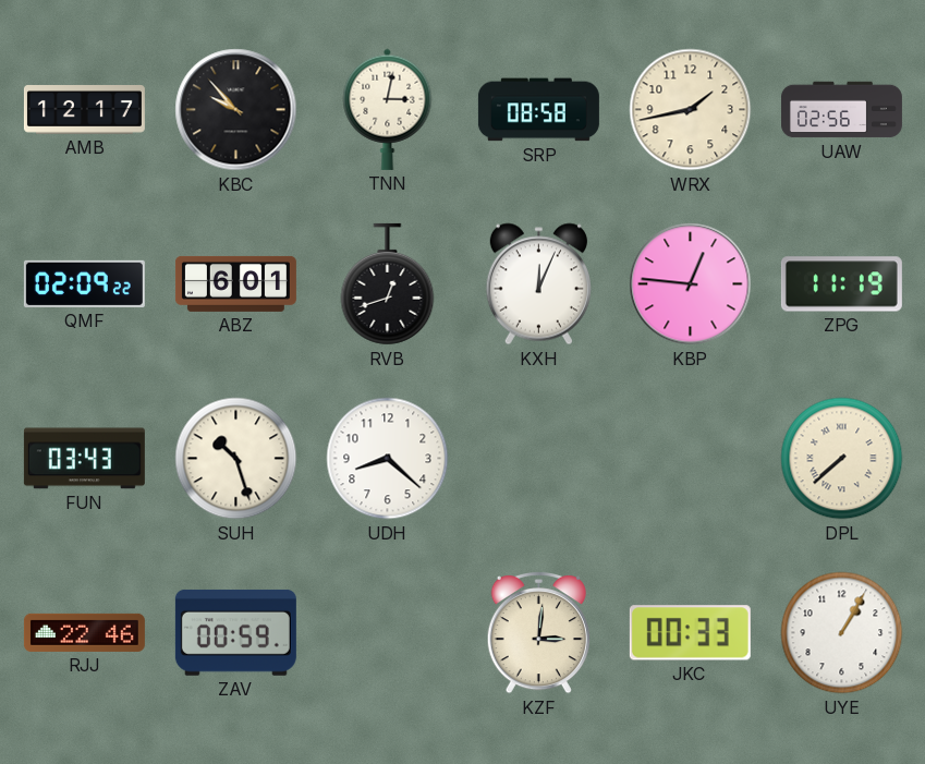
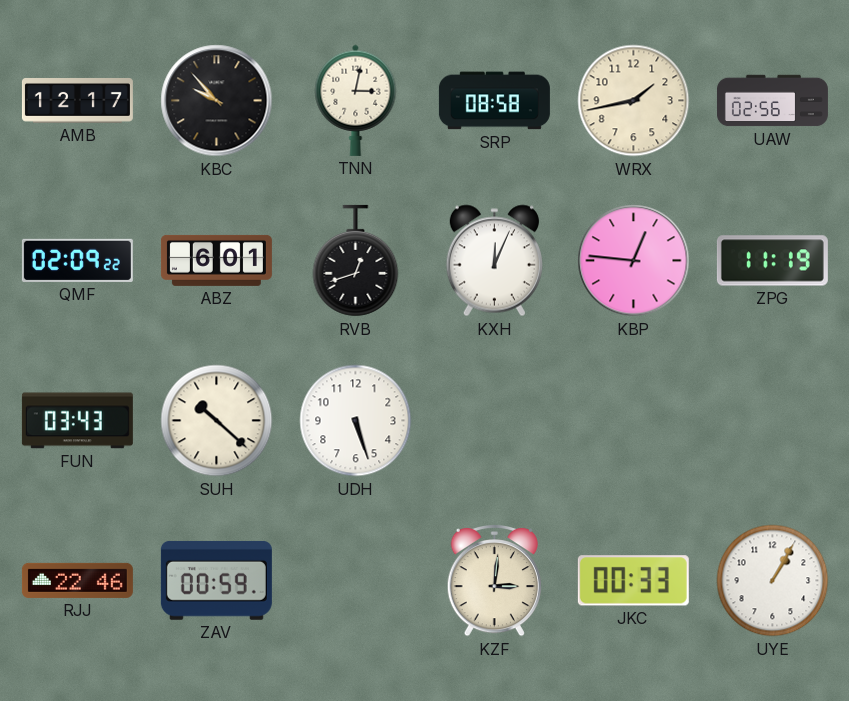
SUH: 10:27 -> 10:22
UDH: 8:22 -> 5:27
DPL: 7:38 -> none
